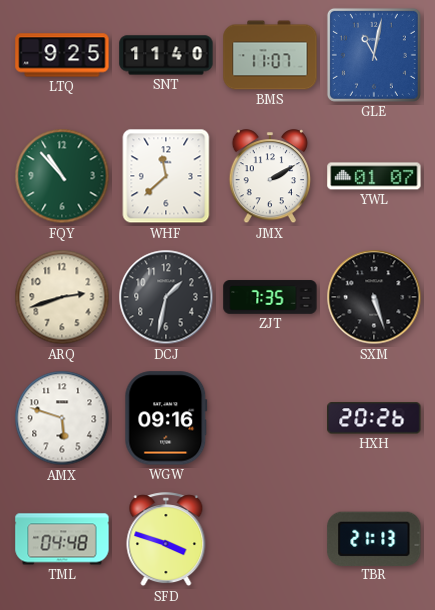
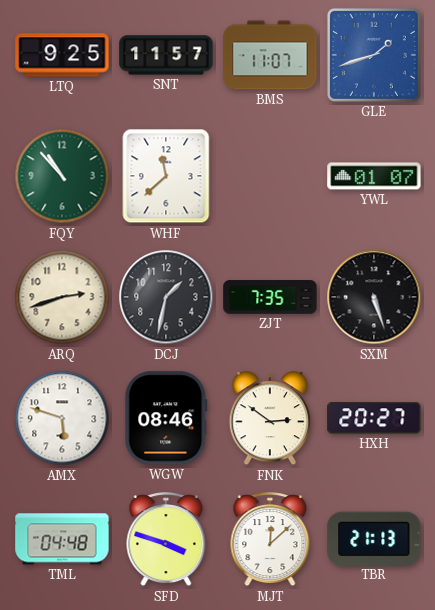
SNT: 11:40 -> 11:57
GLE: 11:02 -> 1:42
JMX: 2:10 -> none
WGW: 09:16 -> 08:46
FNK: none -> 2:51
HXH: 20:26 -> 20:27
MJT: none -> 12:08
